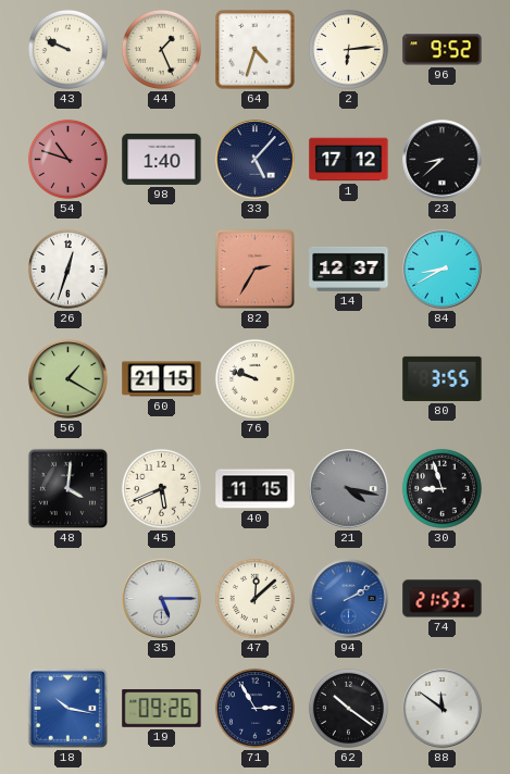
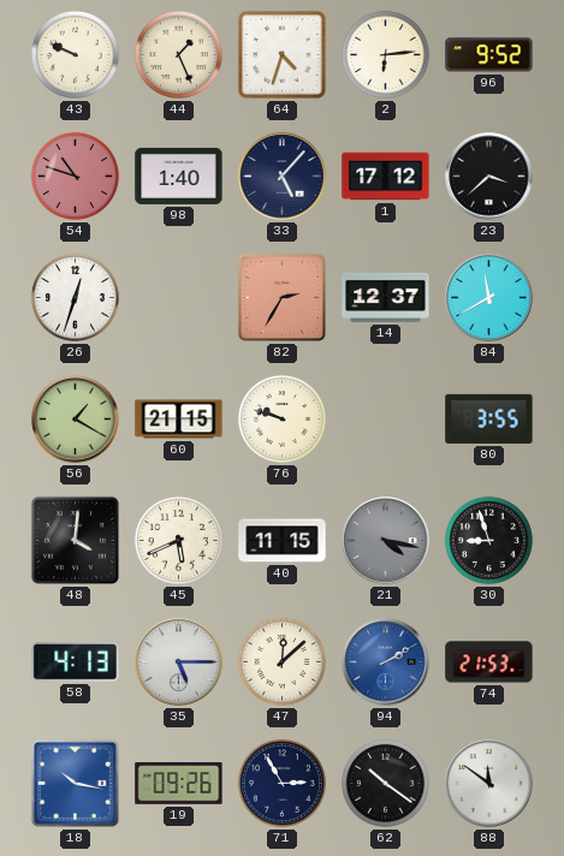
23: 8:38 -> 3:38
84: 8:40 -> 11:40
58: none -> 4:13
